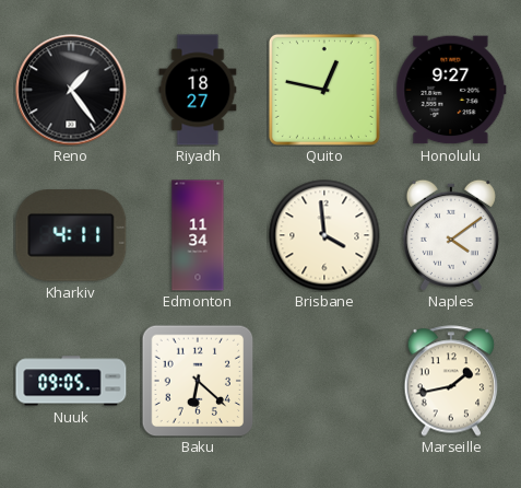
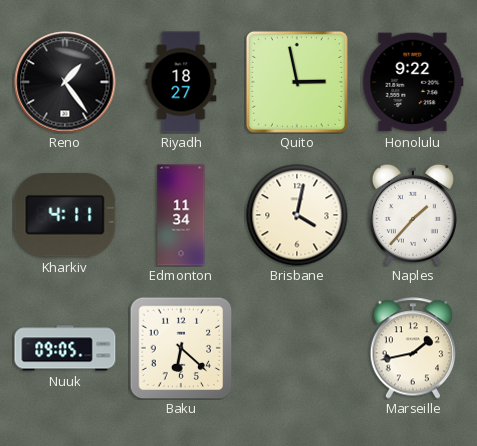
Quito: 12:47 -> 2:58
Honolulu: 9:27 -> 9:22
Brisbane: 3:59 -> 4:02
Naples: 4:09 -> 1:37
